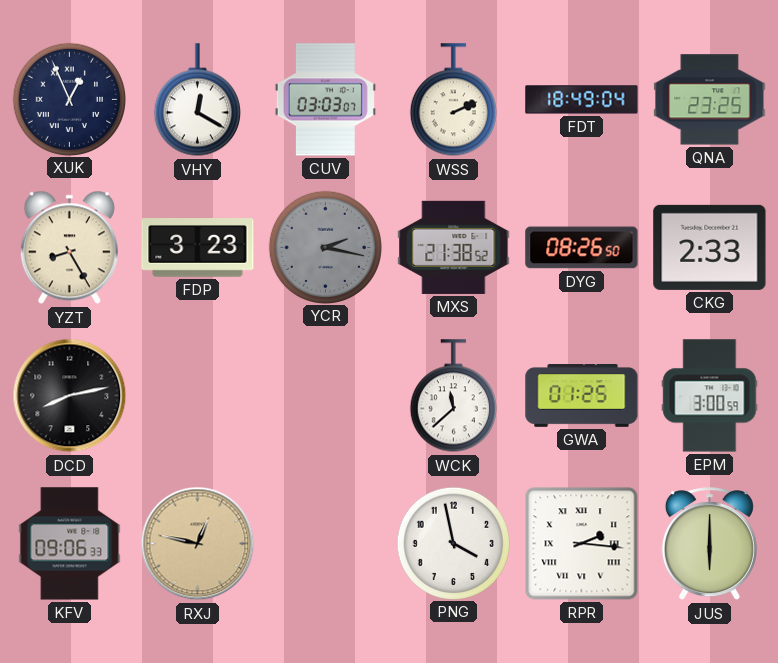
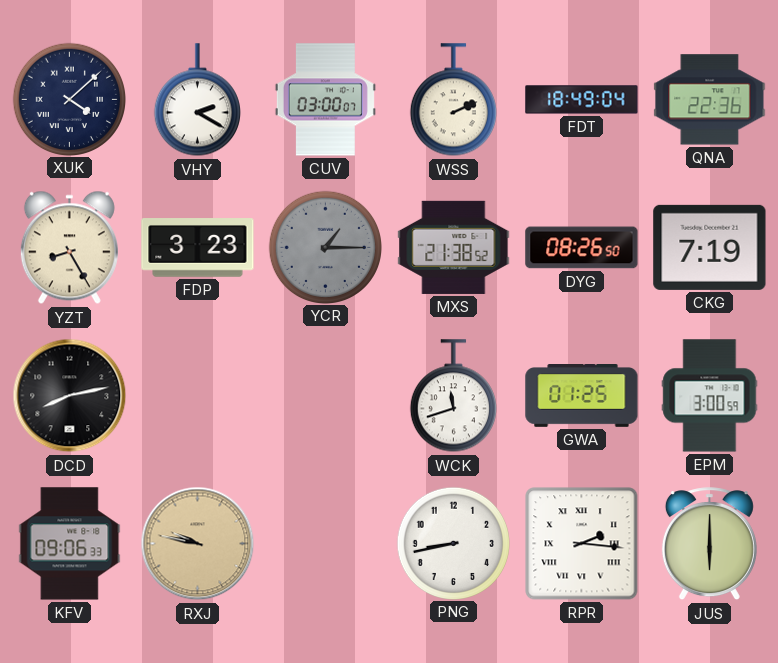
XUK: 12:56 -> 4:08
VHY: 12:20 -> 2:20
CUV: 03:03 -> 03:00
QNA: 23:25 -> 22:36
YCR: 2:17 -> 1:15
CKG: 2:33 -> 7:19
WCK: 11:38 -> 11:42
RXJ: 12:47 -> 9:47
PNG: 3:58 -> 8:43
